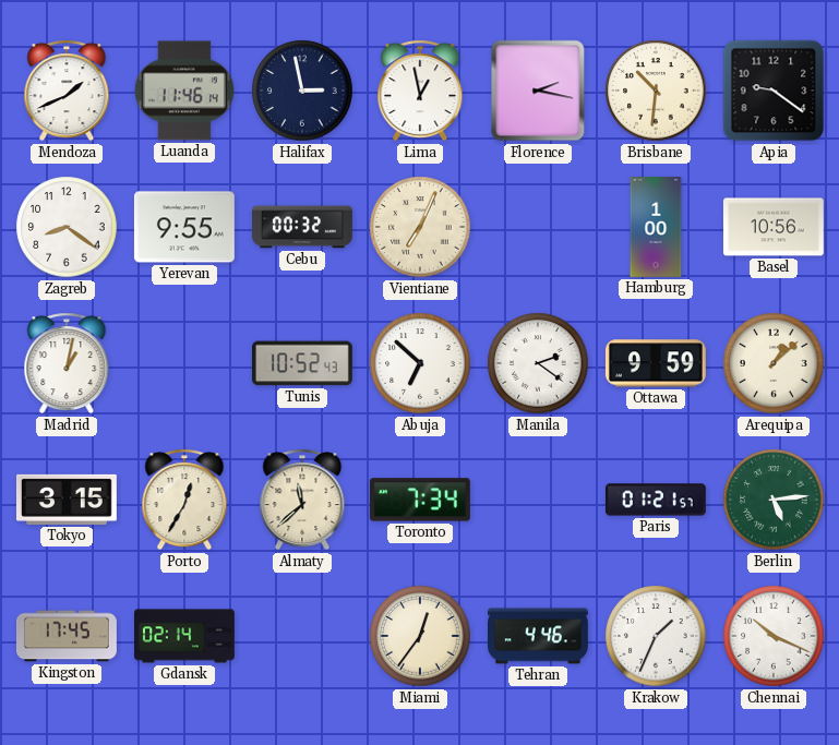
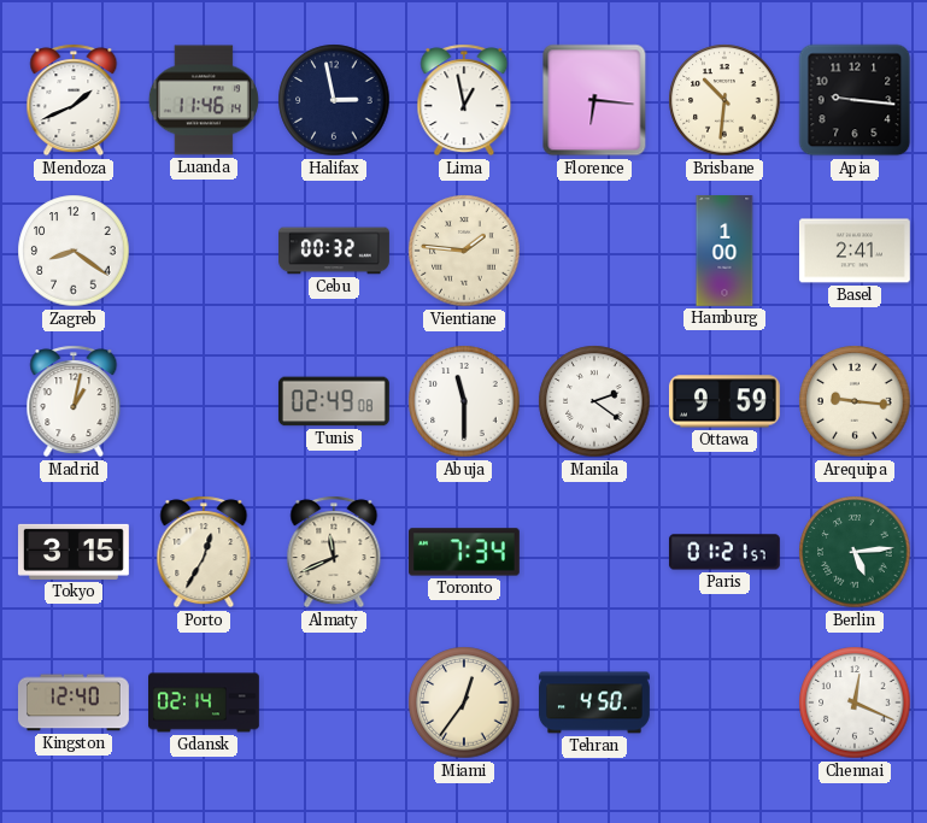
Florence: 2:17 -> 6:16
Apia: 9:21 -> 9:16
Yerevan: 9:55 -> none
Vientiane: 7:04 -> 1:46
Basel: 10:56 -> 2:41
Tunis: 10:52 -> 02:49
Abuja: 6:52 -> 11:30
Arequipa: 1:08 -> 9:16
Almaty: 11:38 -> 11:41
Kingston: 17:45 -> 12:40
Tehran: 4:46 -> 4:50
Krakow: 1:34 -> none
Chennai: 10:19 -> 12:19
